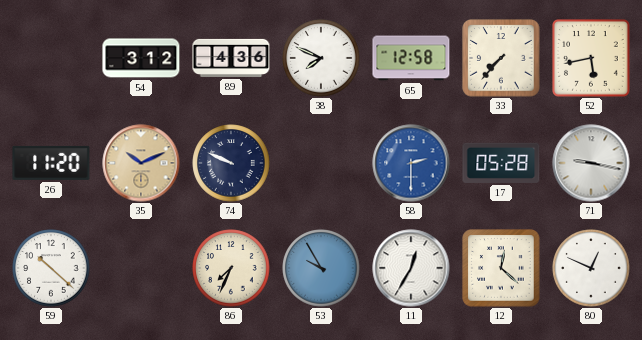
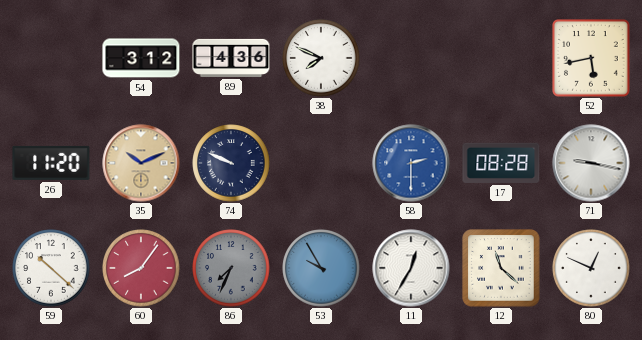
65: 12:58 -> none
33: 7:37 -> none
17: 05:28 -> 08:28
60: none -> 8:06
86 dial: cream -> grey
12: 12:22 -> 11:22
